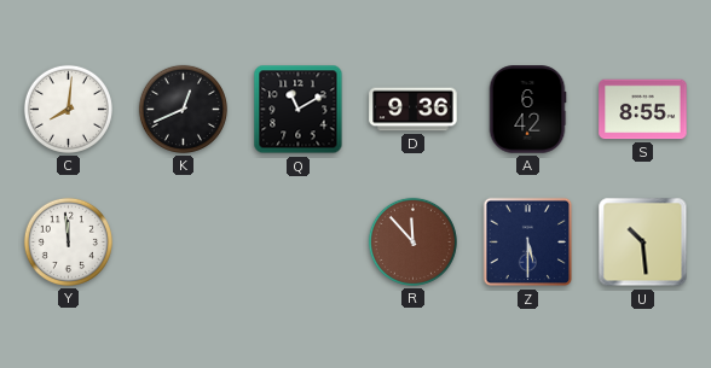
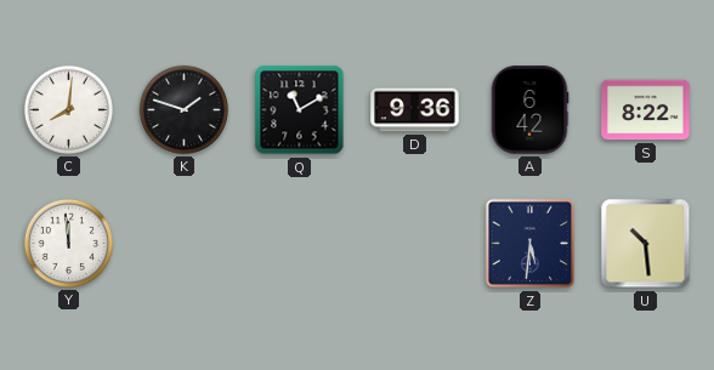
K: 12:41 -> 1:48
S: 8:55 -> 8:22
R: 11:53 -> none
Z: 5:30 -> 5:31
